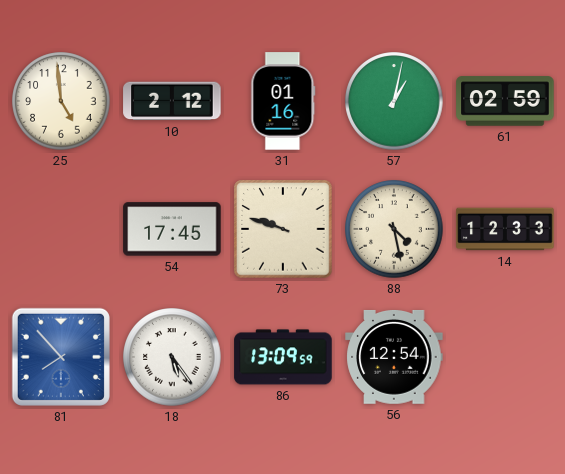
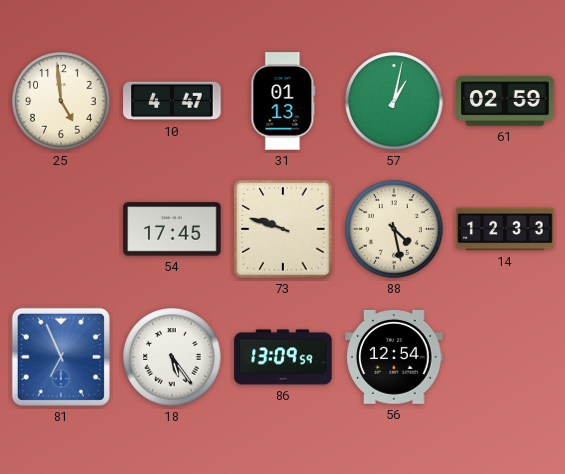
10: 2:12 -> 4:47
31: 01:16 -> 01:13
81: 7:53 -> 6:56
